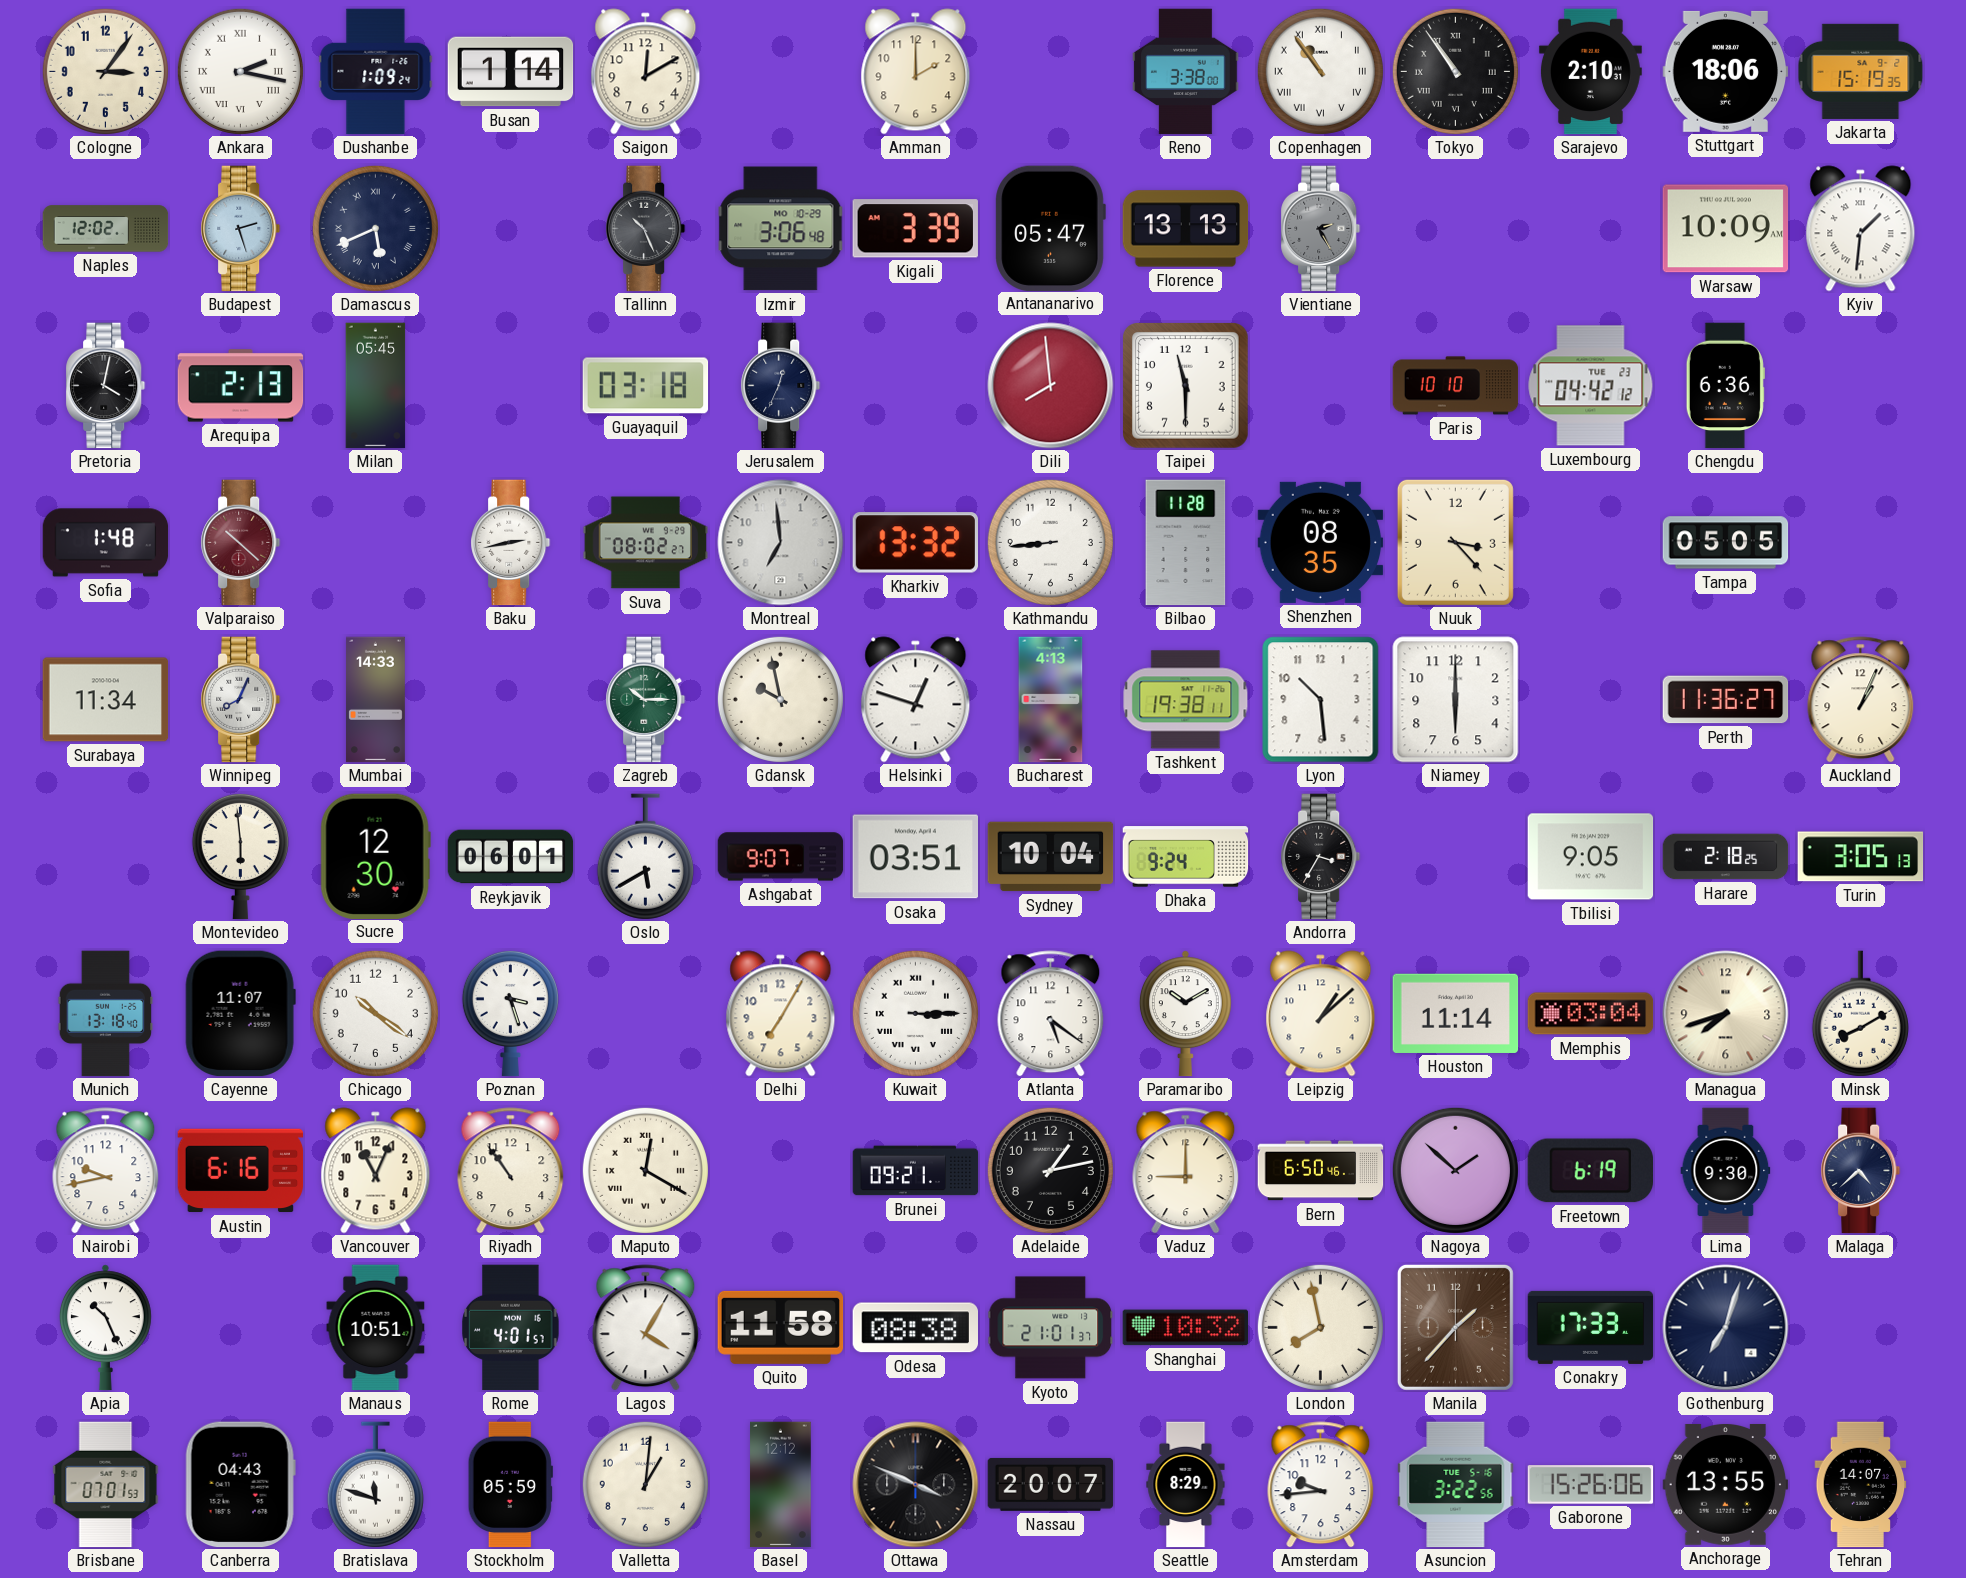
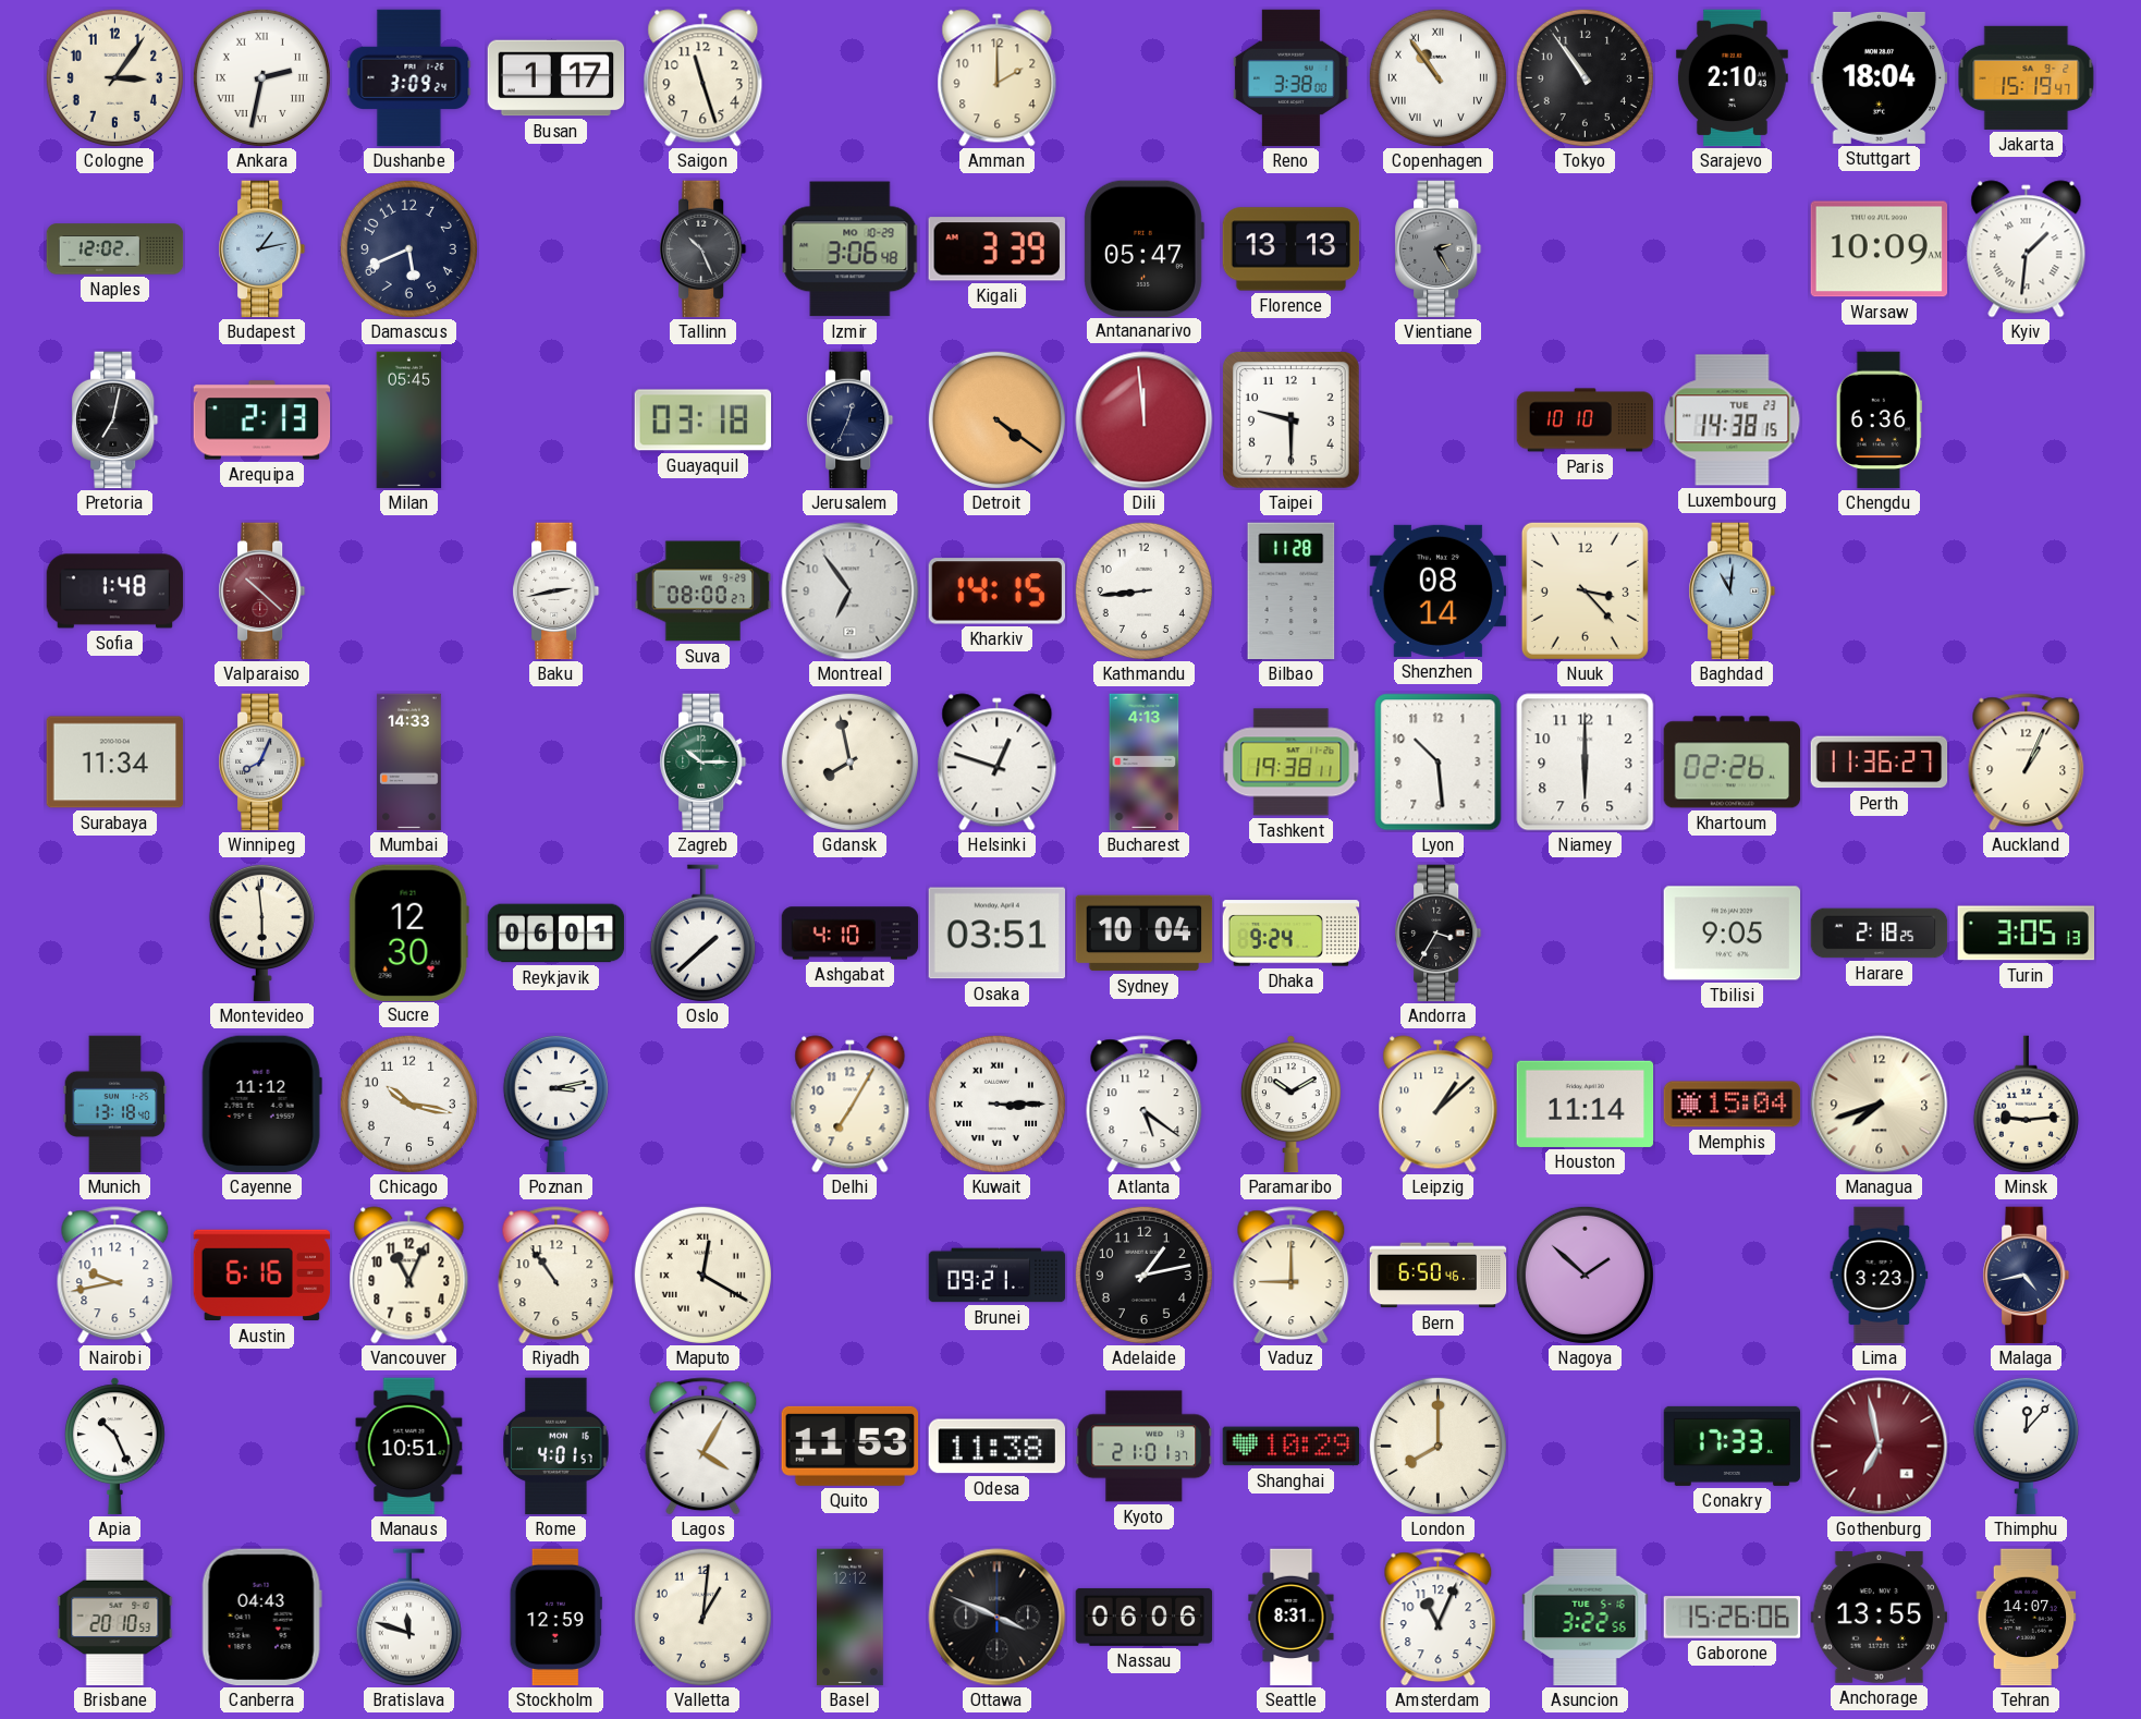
Ankara: 2:17 -> 2:32
Dushanbe: 1:09 -> 3:09
Busan: 1:14 -> 1:17
Saigon: 12:10 -> 11:27
Tokyo numerals: Roman -> Arabic
Sarajevo: 2:10:31 -> 2:10:43
Stuttgart: 18:06 -> 18:04
Jakarta: 15:19:35 -> 15:19:47
Budapest: 2:27 -> 1:13
Damascus numerals: Roman -> Arabic
Pretoria: 4:02 -> 7:02
Detroit: none -> 4:21
Dili: 7:59 -> 11:59
Taipei: 11:30 -> 9:30
Luxembourg: 04:42 -> 14:38
Suva: 08:02 -> 08:00
Montreal: 6:59 -> 6:54
Kharkiv: 13:32 -> 14:15
Shenzhen: 08:35 -> 08:14
Baghdad: none -> 11:01
Tampa: 05:05 -> none
Gdansk: 9:58 -> 7:58
Khartoum: none -> 02:26
Oslo: 5:40 -> 1:38
Ashgabat: 9:07 -> 4:10
Cayenne: 11:07 -> 11:12
Chicago: 10:21 -> 10:17
Poznan: 3:27 -> 3:13
Memphis: 03:04 -> 15:04
Minsk: 8:10 -> 9:14
Freetown: 6:19 -> none
Lima: 9:30 -> 3:23
Malaga: 4:38 -> 4:43
Quito: 11:58 -> 11:53
Odesa: 08:38 -> 11:38
Shanghai: 10:32 -> 10:29
London: 7:58 -> 8:00
Manila: 1:37 -> none
Gothenburg: 7:03 -> 6:58
Gothenburg dial: navy -> burgundy
Thimphu: none -> 12:07
Brisbane: 07:01 -> 20:10
Stockholm: 05:59 -> 12:59
Nassau: 20:07 -> 06:06
Seattle: 8:29 -> 8:31
Amsterdam: 9:44 -> 11:04
